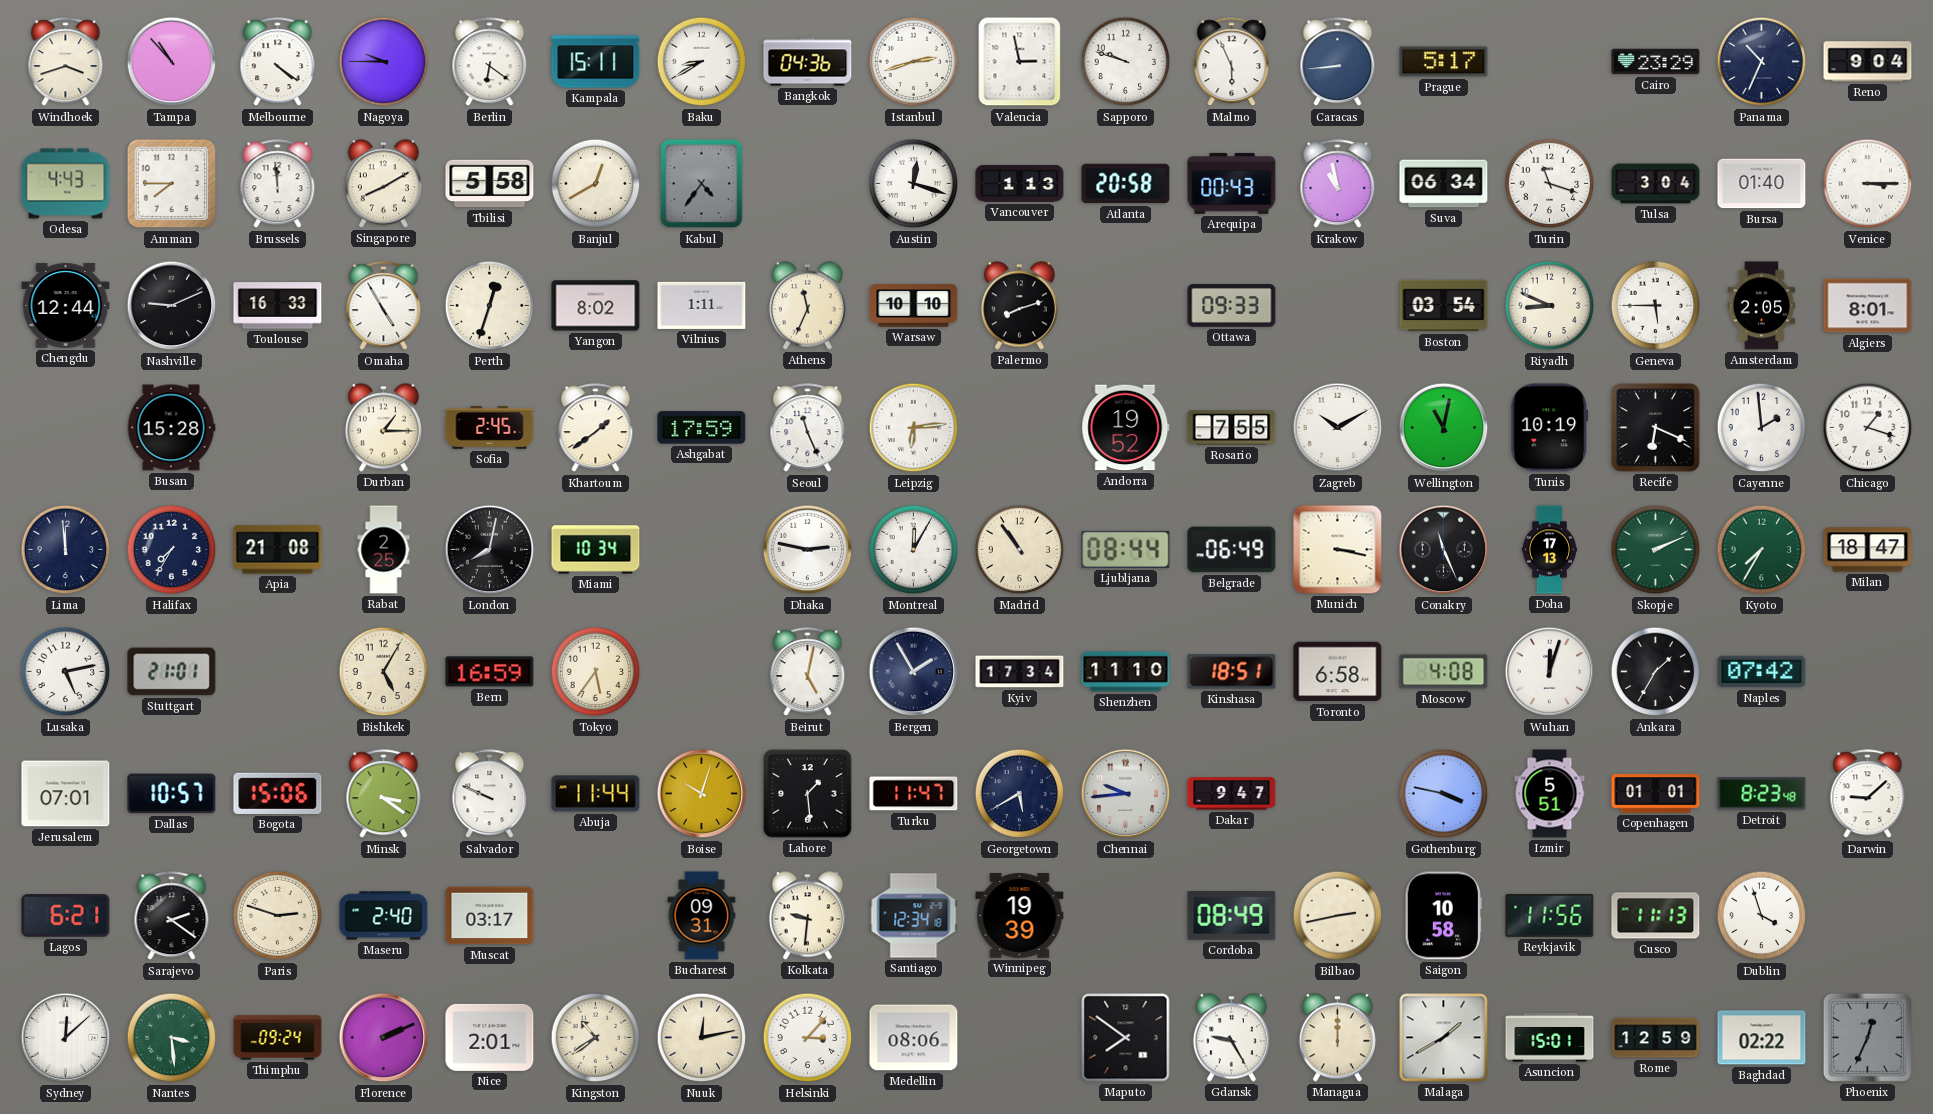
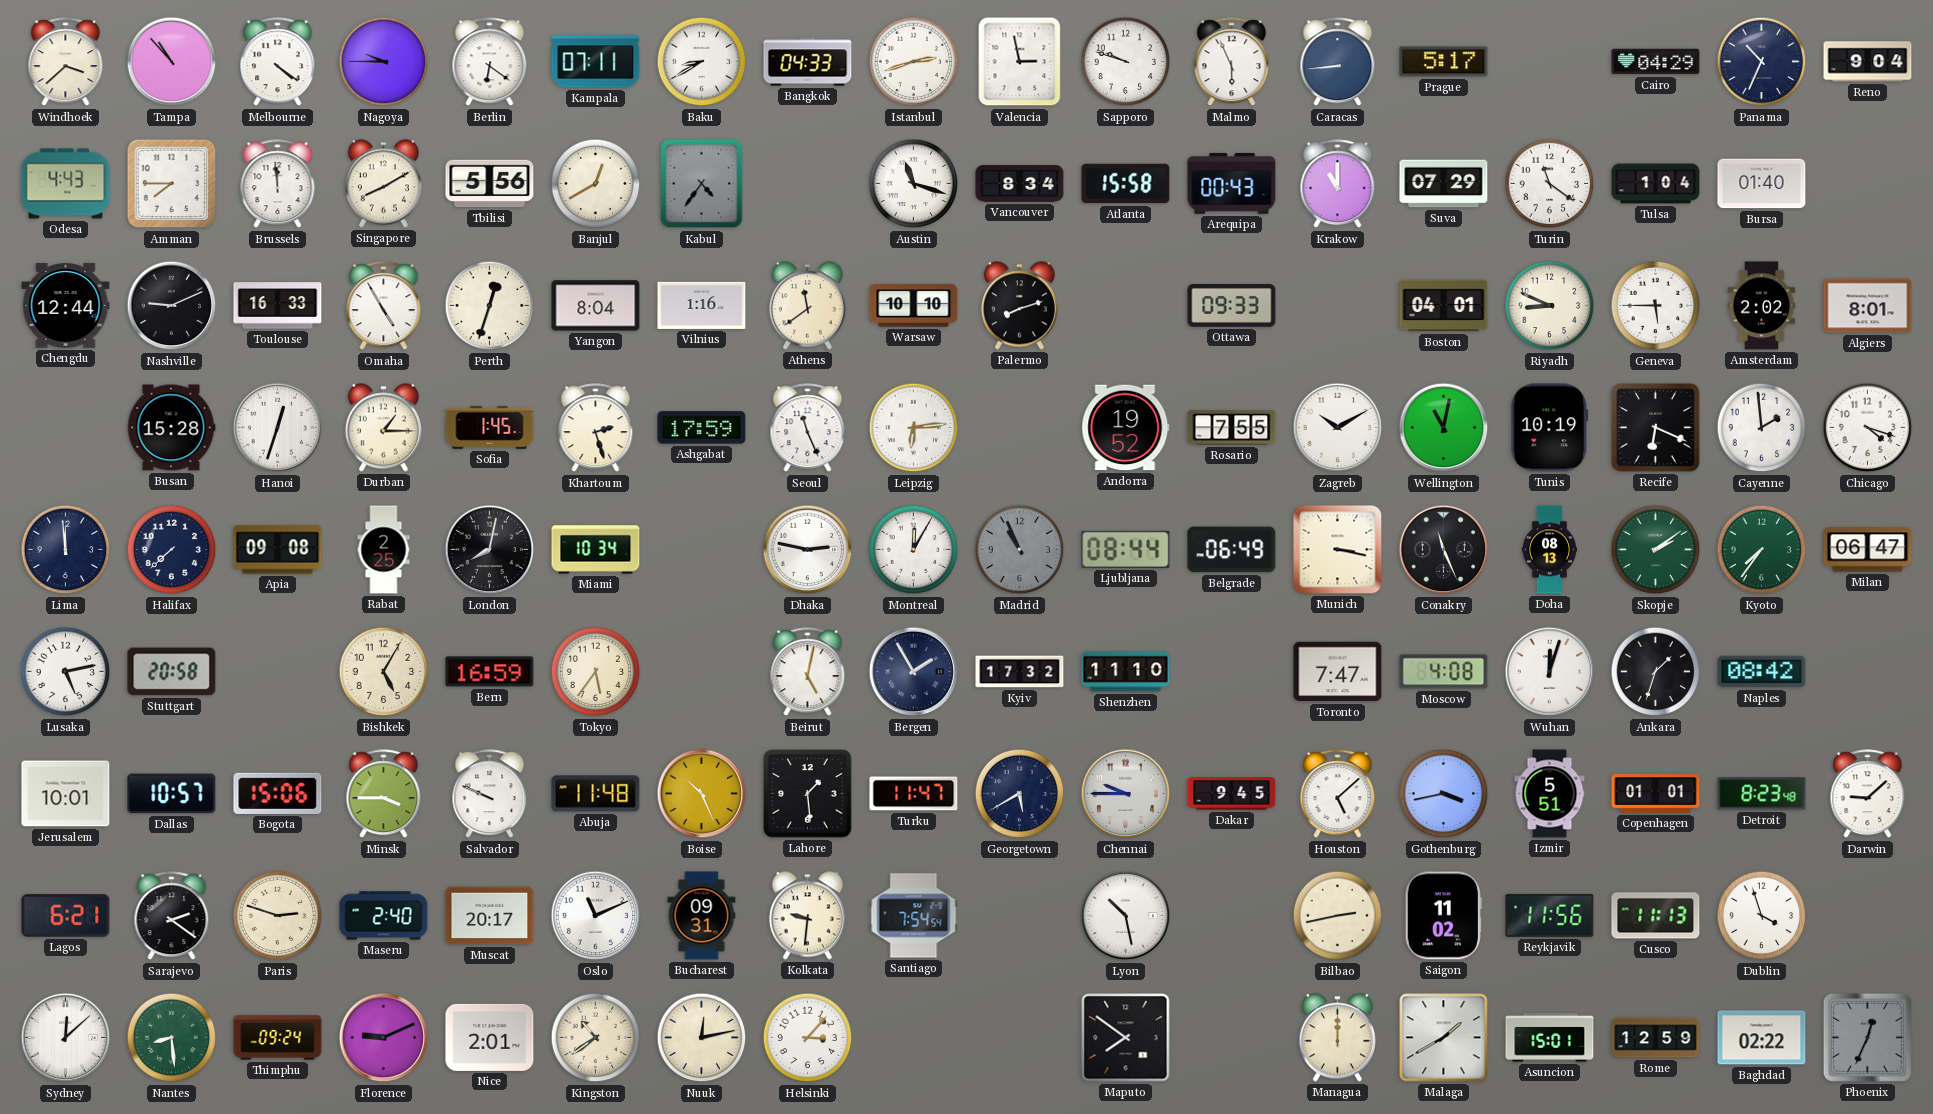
Windhoek: 3:42 -> 3:38
Kampala: 15:11 -> 07:11
Bangkok: 04:36 -> 04:33
Cairo: 23:29 -> 04:29
Tbilisi: 5:58 -> 5:56
Austin: 12:18 -> 11:18
Vancouver: 1:13 -> 8:34
Atlanta: 20:58 -> 15:58
Krakow: 10:58 -> 11:00
Suva: 06:34 -> 07:29
Turin: 11:18 -> 11:21
Tulsa: 3:04 -> 1:04
Venice: 3:15 -> none
Yangon: 8:02 -> 8:04
Vilnius: 1:11 -> 1:16
Athens: 11:34 -> 11:39
Boston: 03:54 -> 04:01
Amsterdam: 2:05 -> 2:02
Hanoi: none -> 12:33
Sofia: 2:45 -> 1:45
Khartoum: 1:39 -> 2:27
Chicago: 1:18 -> 4:18
Halifax: 7:35 -> 7:38
Apia: 21:08 -> 09:08
Madrid: 10:54 -> 10:56
Madrid dial: cream -> grey
Doha: 17:13 -> 08:13
Skopje: 2:11 -> 2:09
Kyoto: 7:35 -> 7:36
Milan: 18:47 -> 06:47
Stuttgart: 21:01 -> 20:58
Kyiv: 17:34 -> 17:32
Kinshasa: 18:51 -> none
Toronto: 6:58 -> 7:47
Ankara: 1:35 -> 1:33
Naples: 07:42 -> 08:42
Jerusalem: 07:01 -> 10:01
Minsk: 3:21 -> 3:45
Abuja: 11:44 -> 11:48
Boise: 10:03 -> 10:26
Chennai: 9:44 -> 9:45
Dakar: 9:47 -> 9:45
Houston: none -> 5:08
Gothenburg: 3:47 -> 3:43
Muscat: 03:17 -> 20:17
Oslo: none -> 11:11
Santiago: 12:34 -> 7:54
Winnipeg: 19:39 -> none
Lyon: none -> 10:28
Cordoba: 08:49 -> none
Saigon: 10:58 -> 11:02
Nantes: 3:29 -> 8:29
Florence: 2:11 -> 9:11
Medellin: 08:06 -> none
Gdansk: 9:25 -> none
